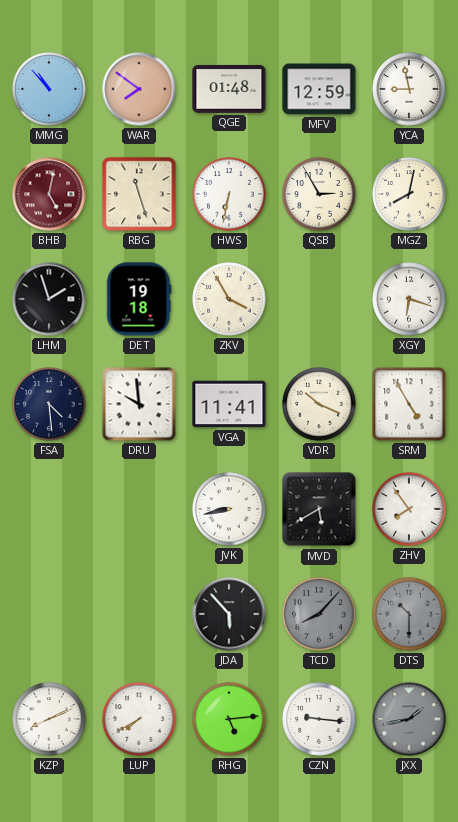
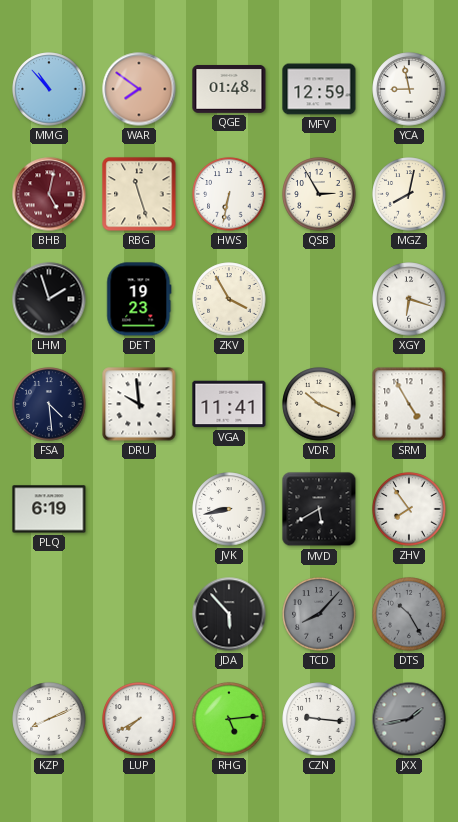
DET: 19:18 -> 19:23
PLQ: none -> 6:19
DTS: 10:30 -> 10:25
